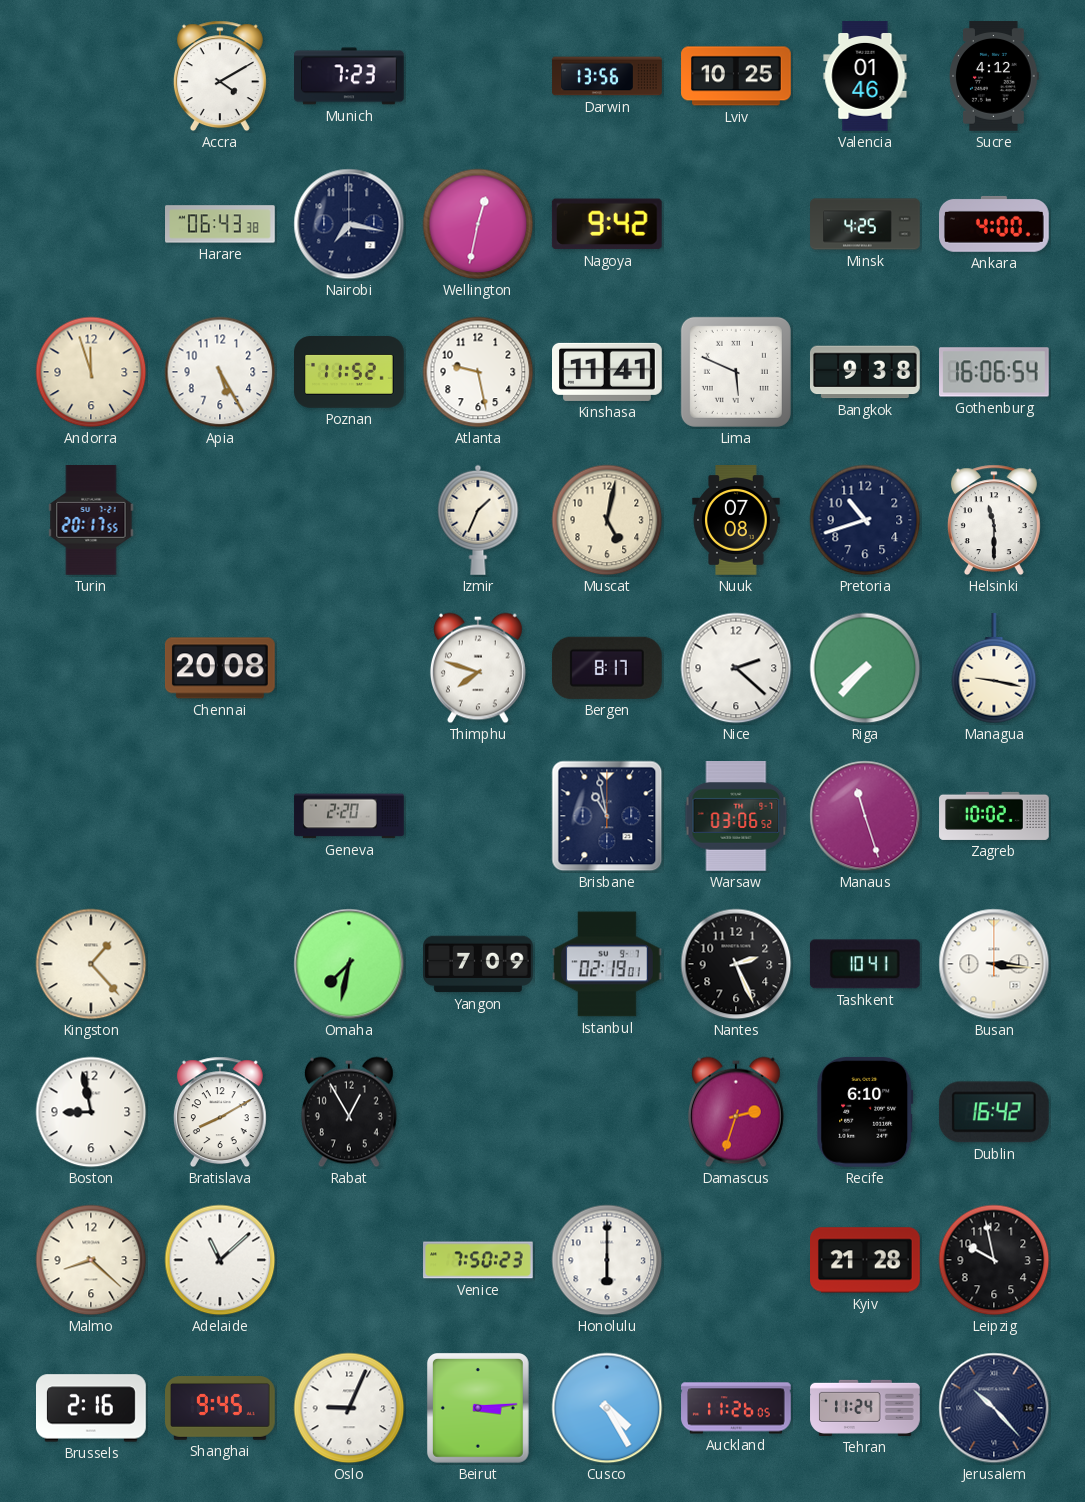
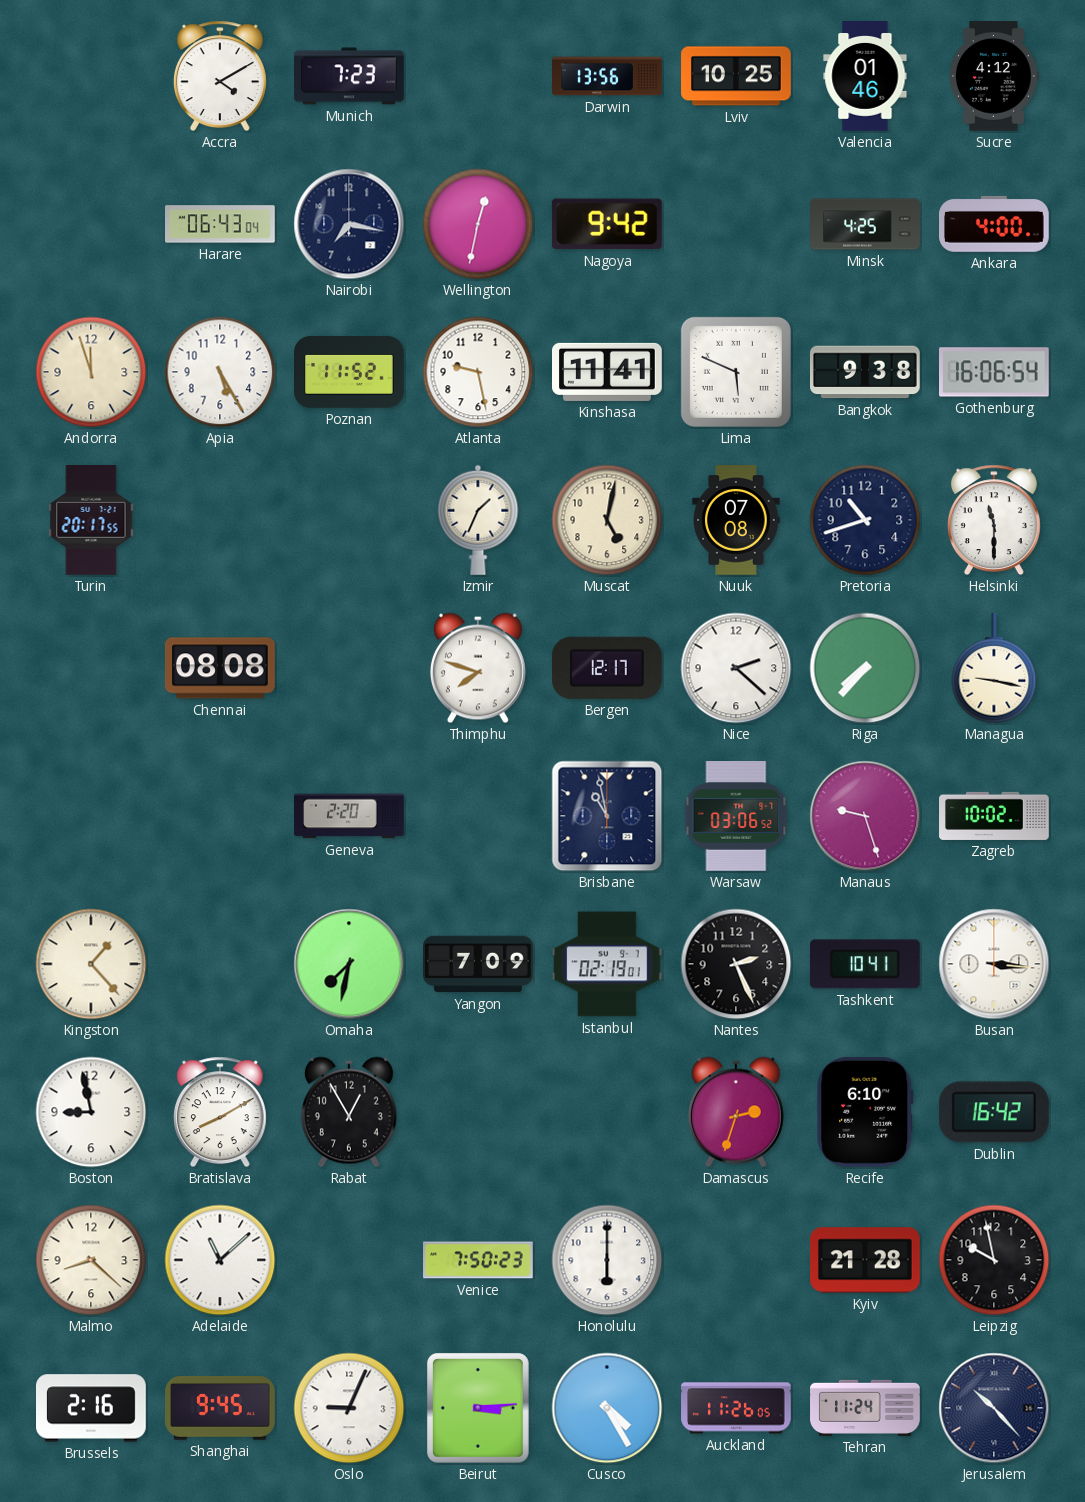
Harare: 06:43:38 -> 06:43:04
Chennai: 20:08 -> 08:08
Bergen: 8:17 -> 12:17
Manaus: 11:27 -> 9:27
